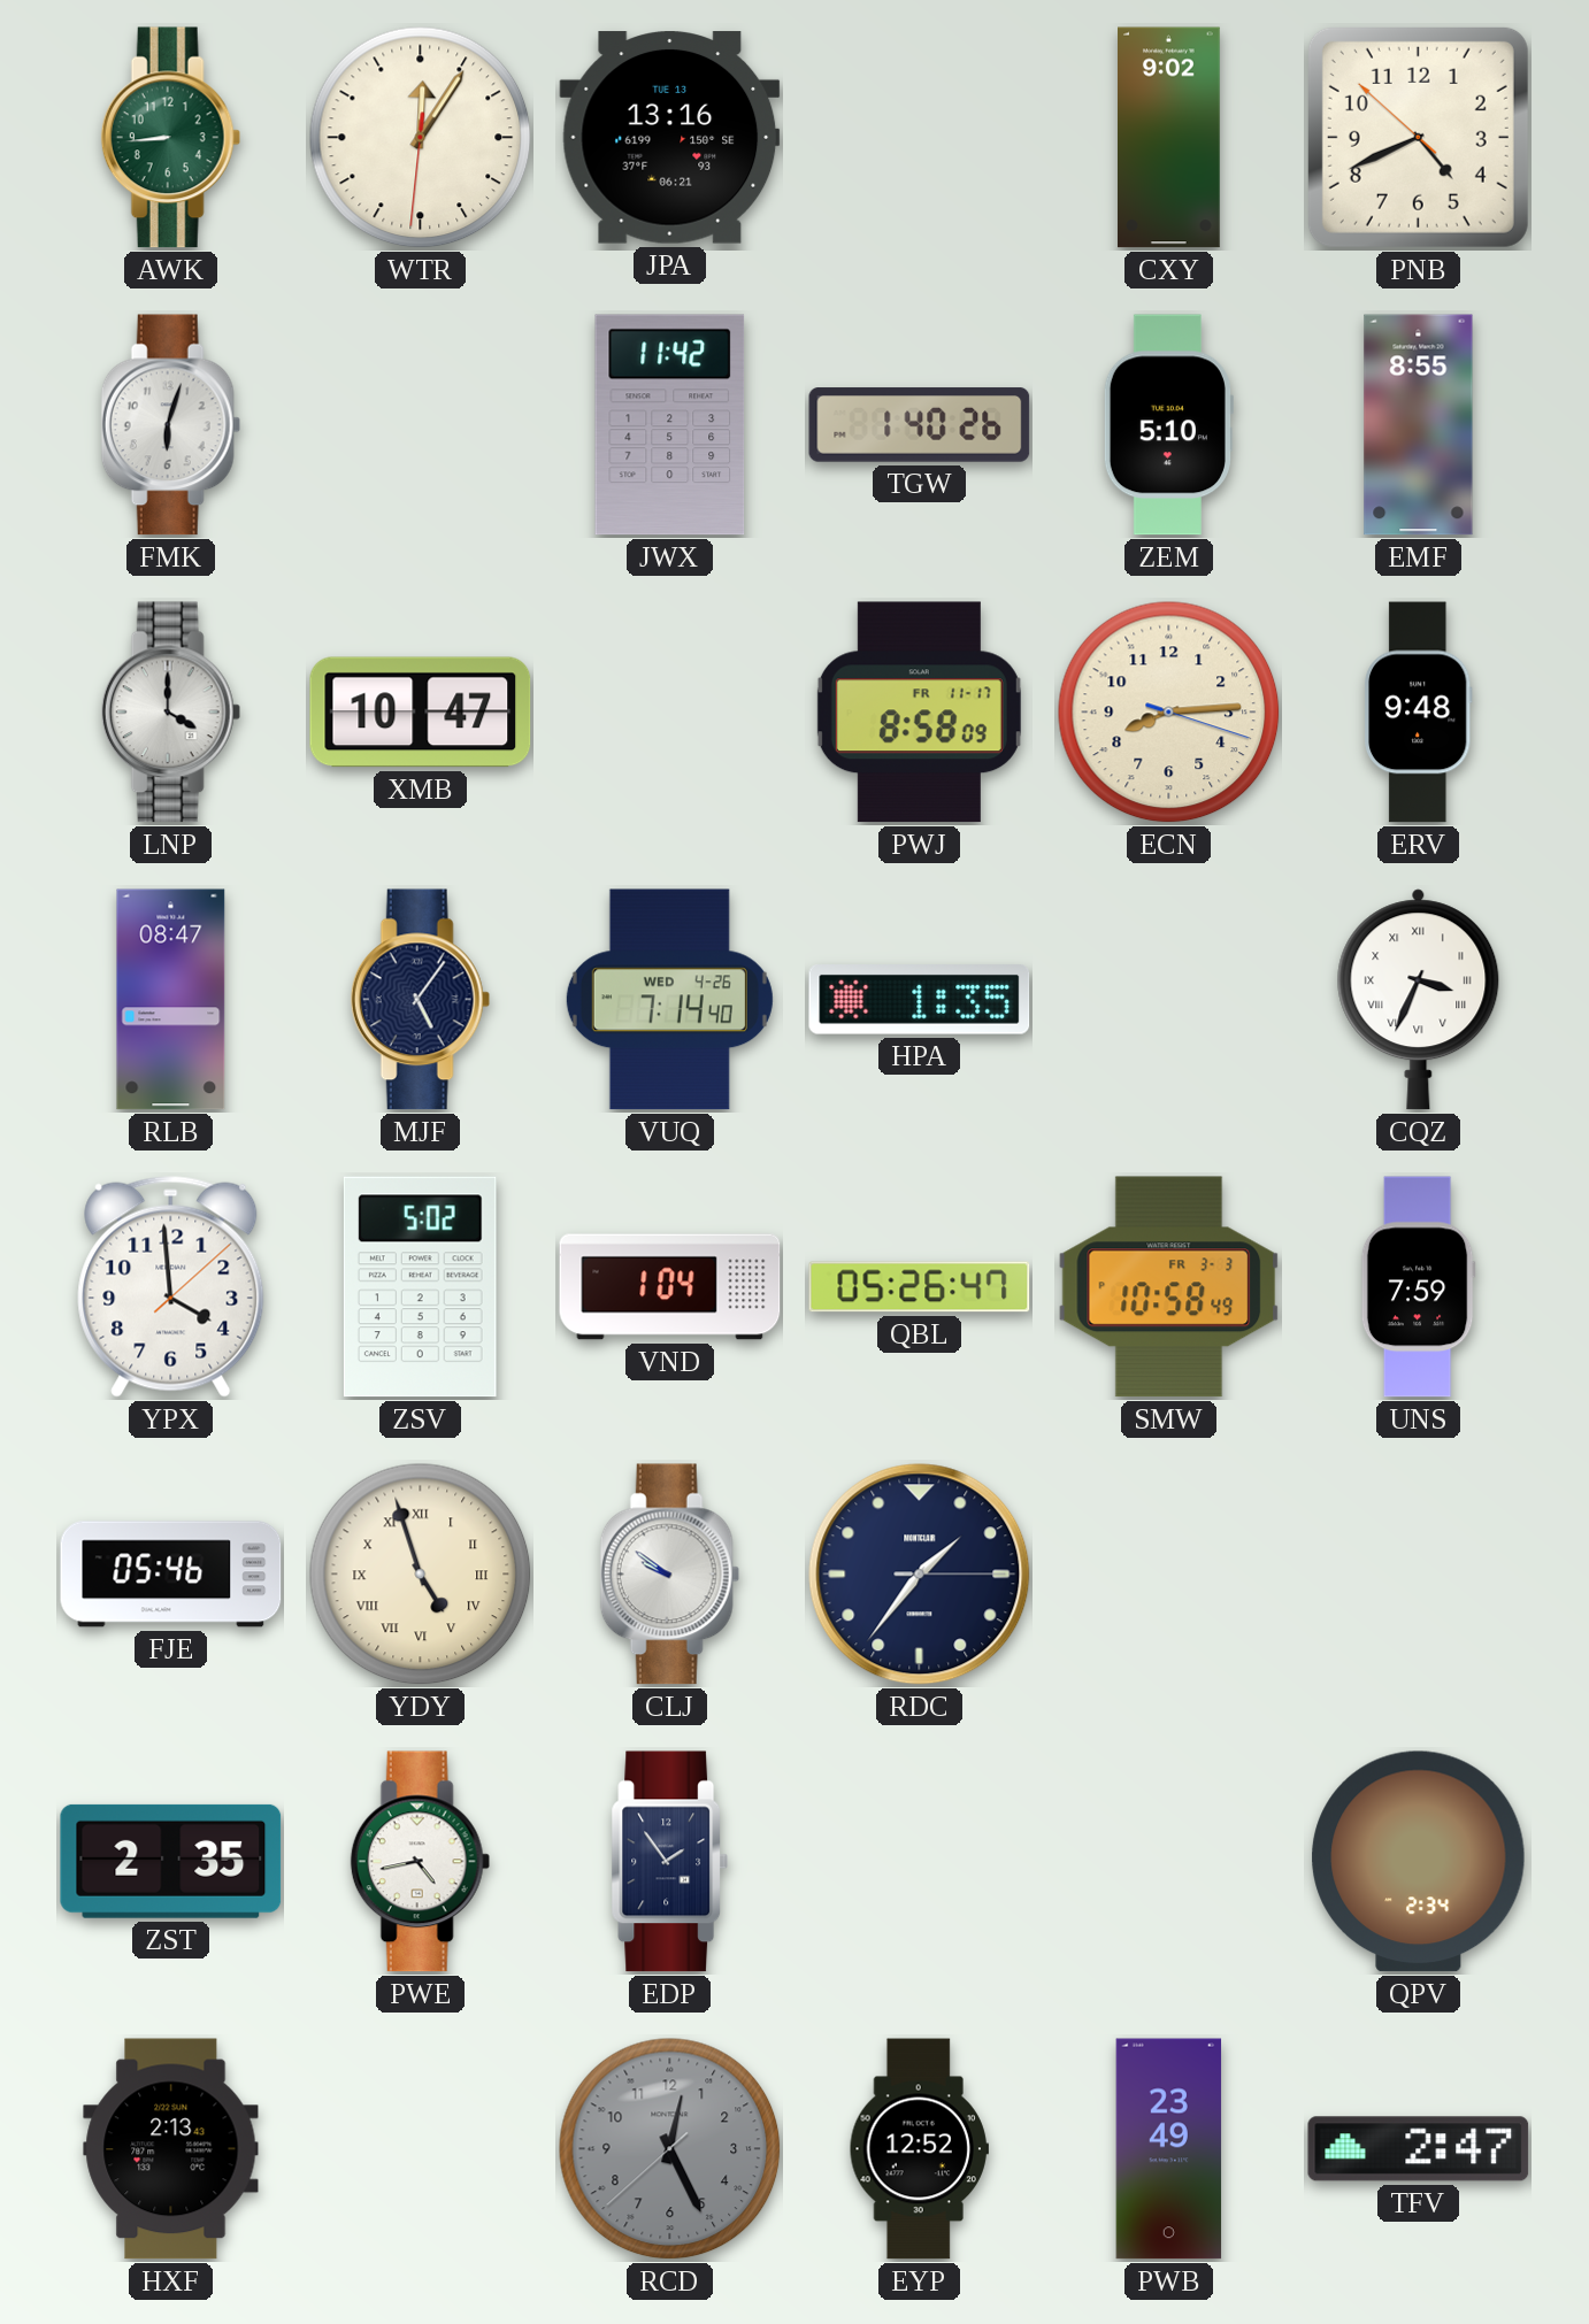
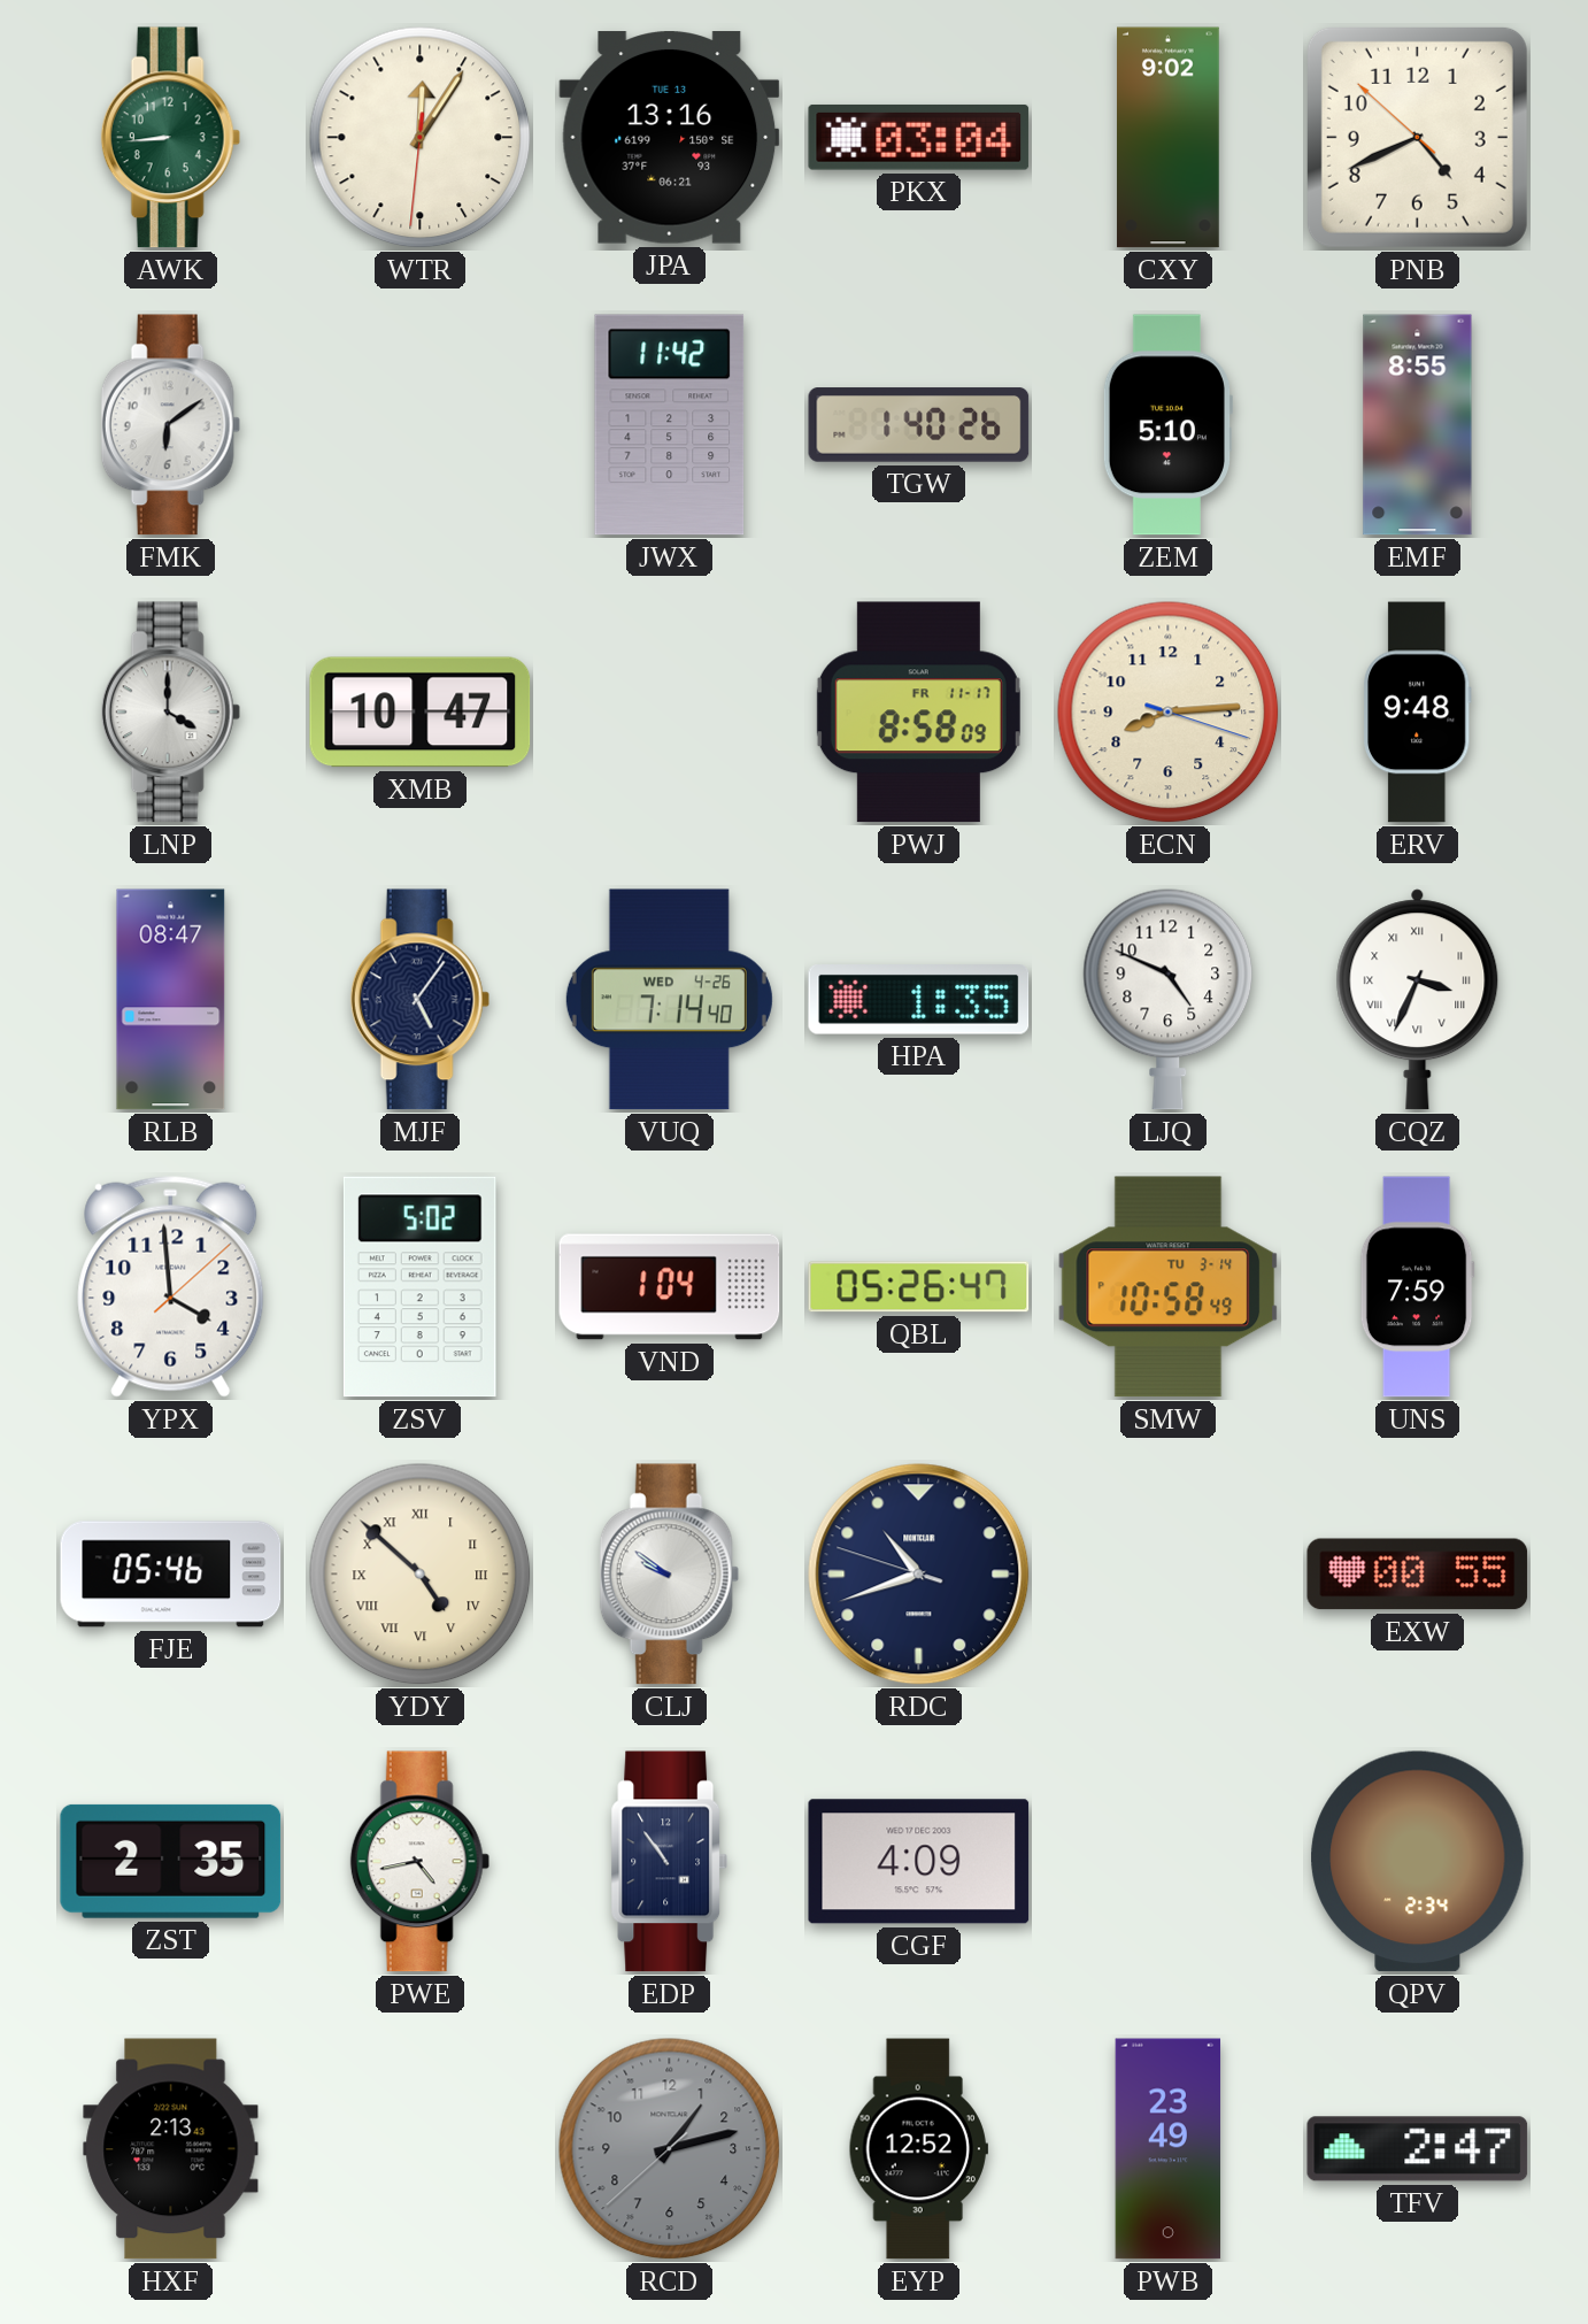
PKX: none -> 03:04
FMK: 6:03 -> 6:09
LJQ: none -> 4:49
SMW date: FR 3-3 -> TU 3-14
YDY: 4:57 -> 4:52
RDC: 1:36 -> 10:41
EXW: none -> 00:55
EDP: 1:54 -> 10:54
CGF: none -> 4:09
RCD: 12:25 -> 1:12
